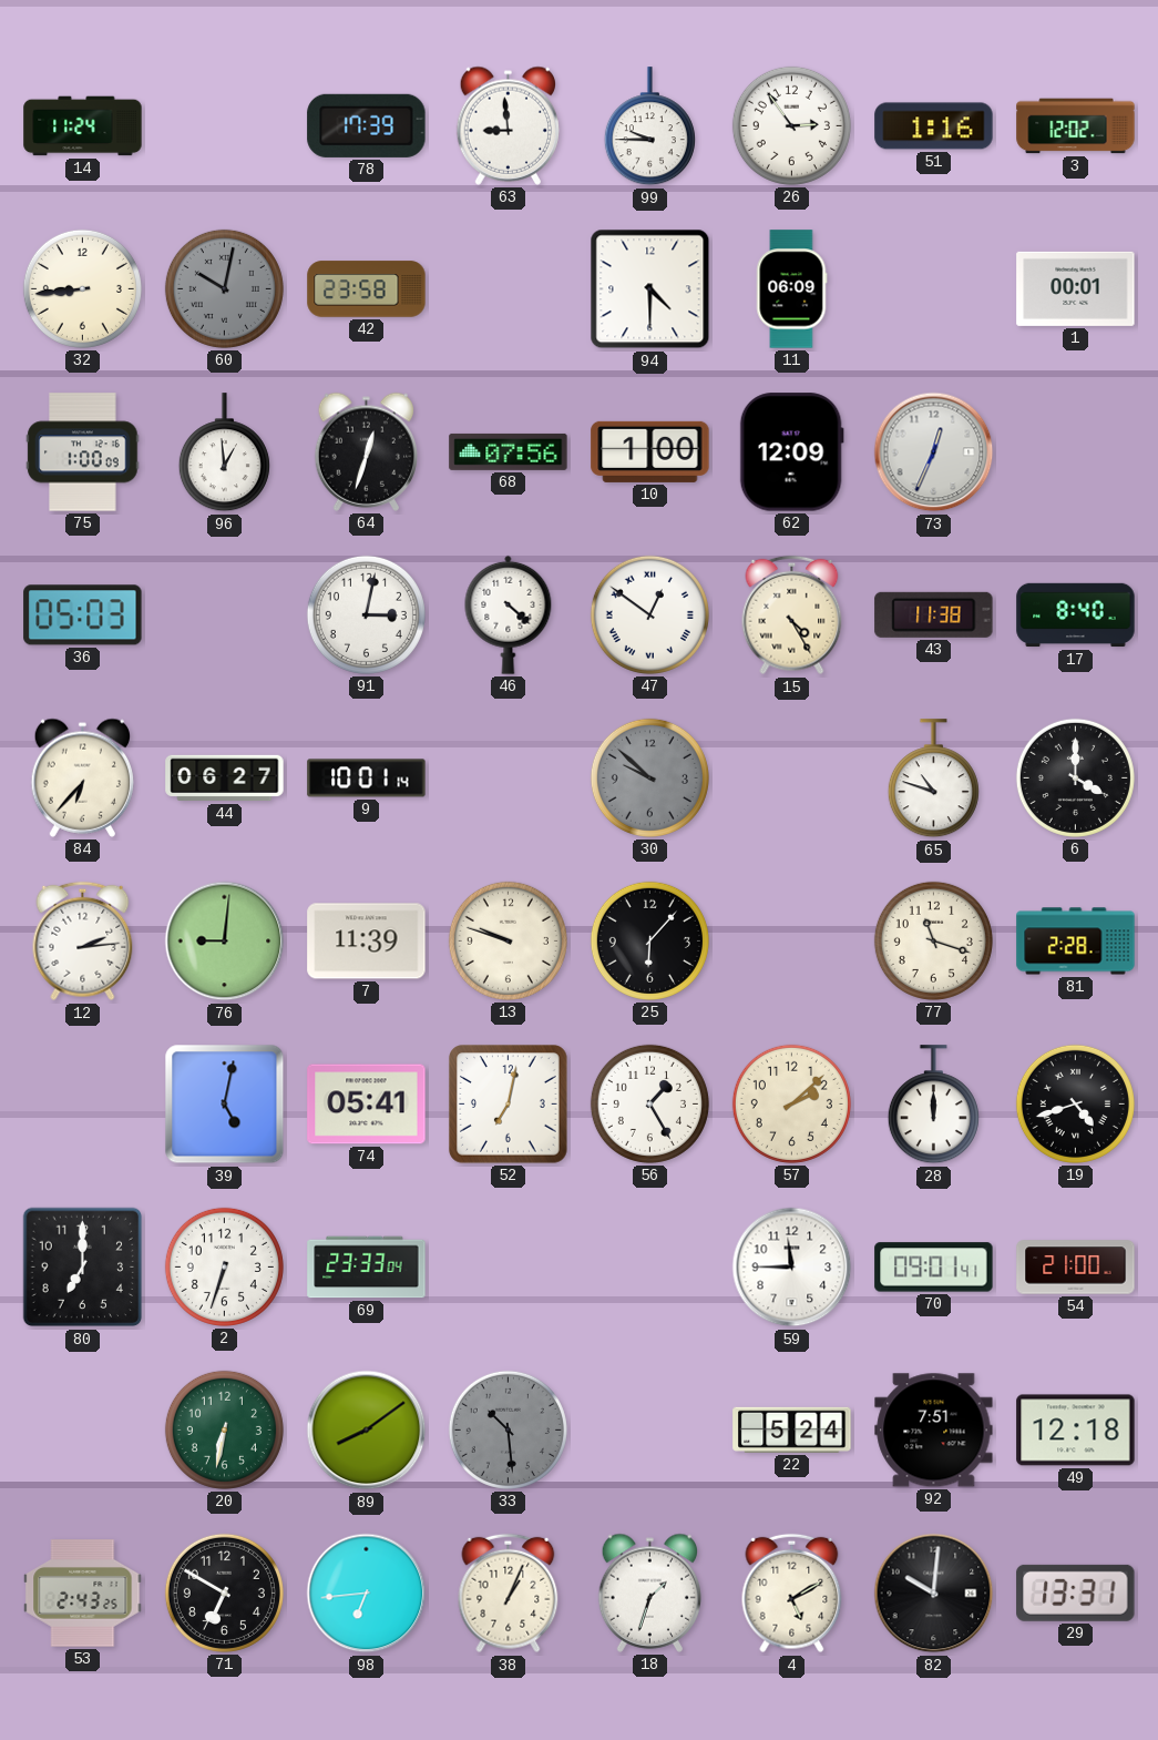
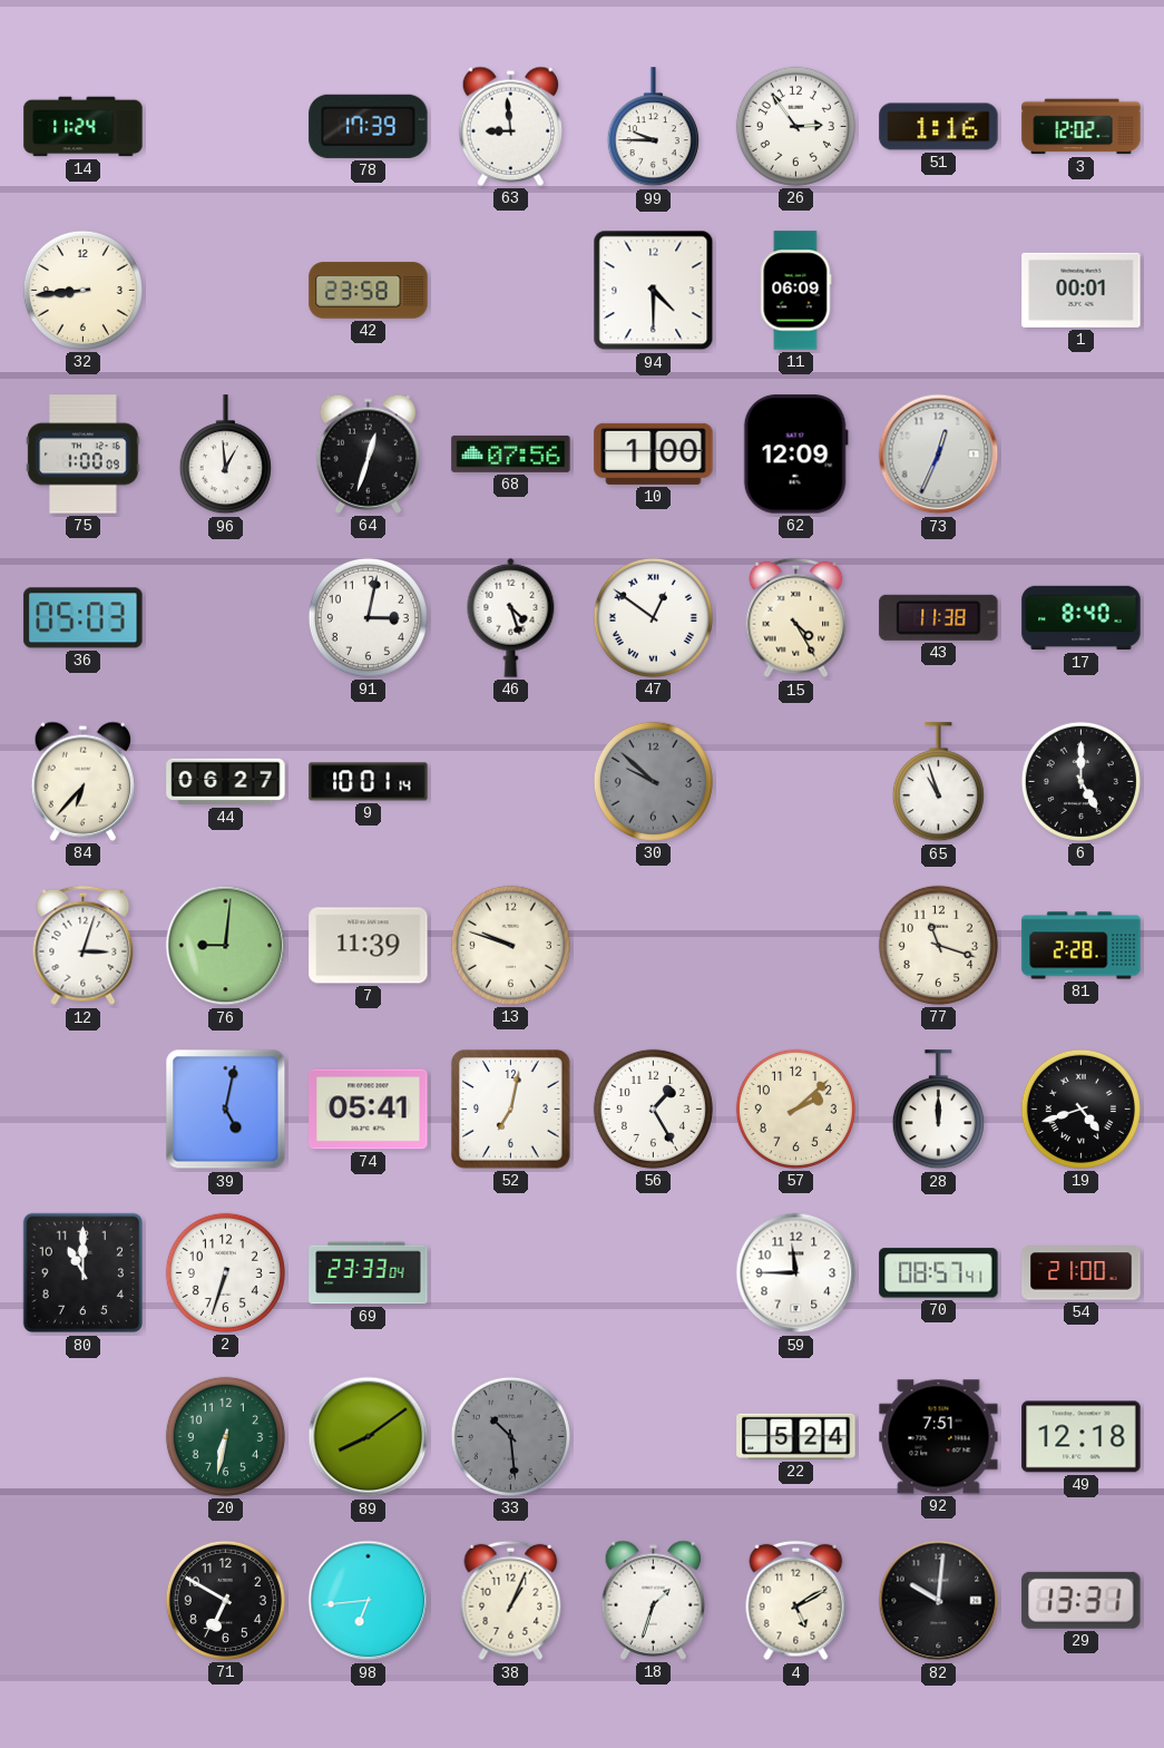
60: 10:02 -> none
46: 4:22 -> 4:27
65: 10:48 -> 10:57
6: 4:00 -> 5:00
12: 2:14 -> 3:03
25: 6:07 -> none
80: 7:00 -> 11:00
70: 09:01 -> 08:57
53: 2:43 -> none
